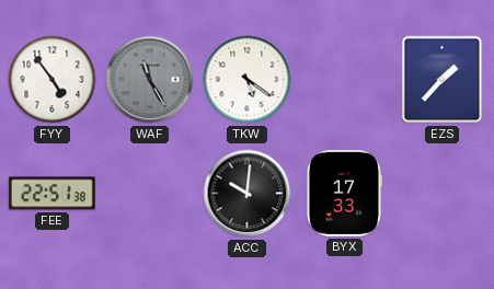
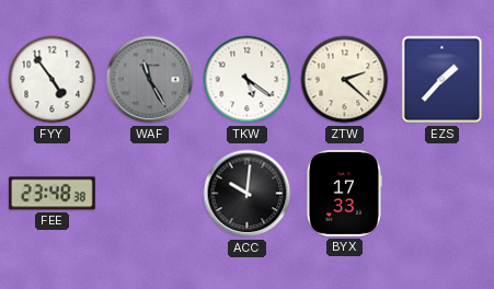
ZTW: none -> 2:22
FEE: 22:51 -> 23:48
